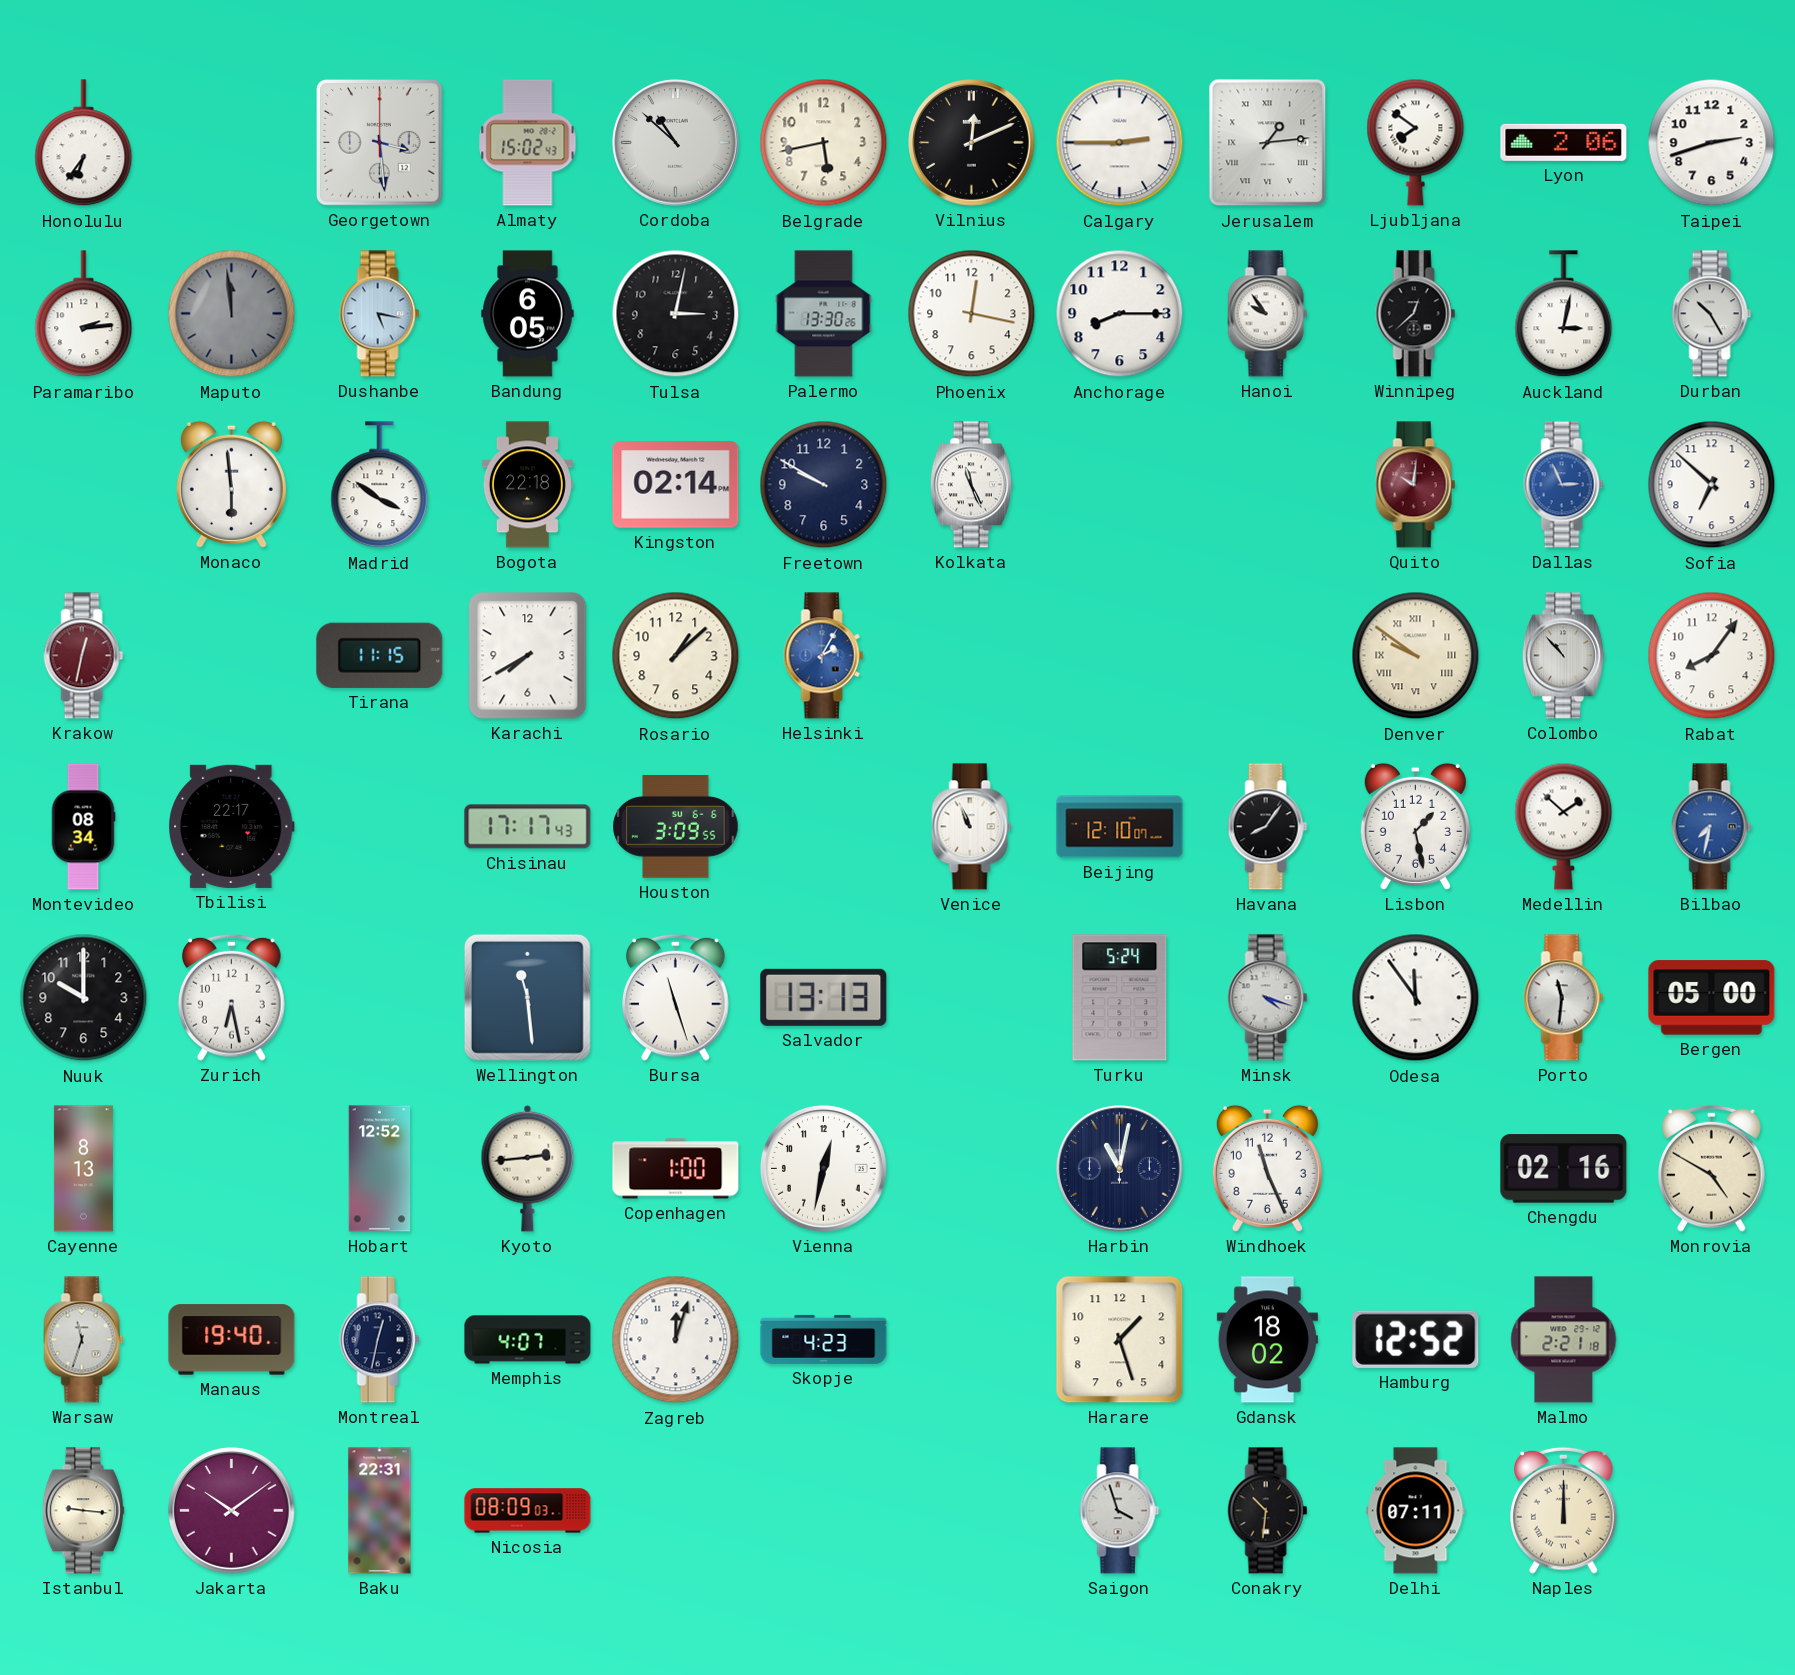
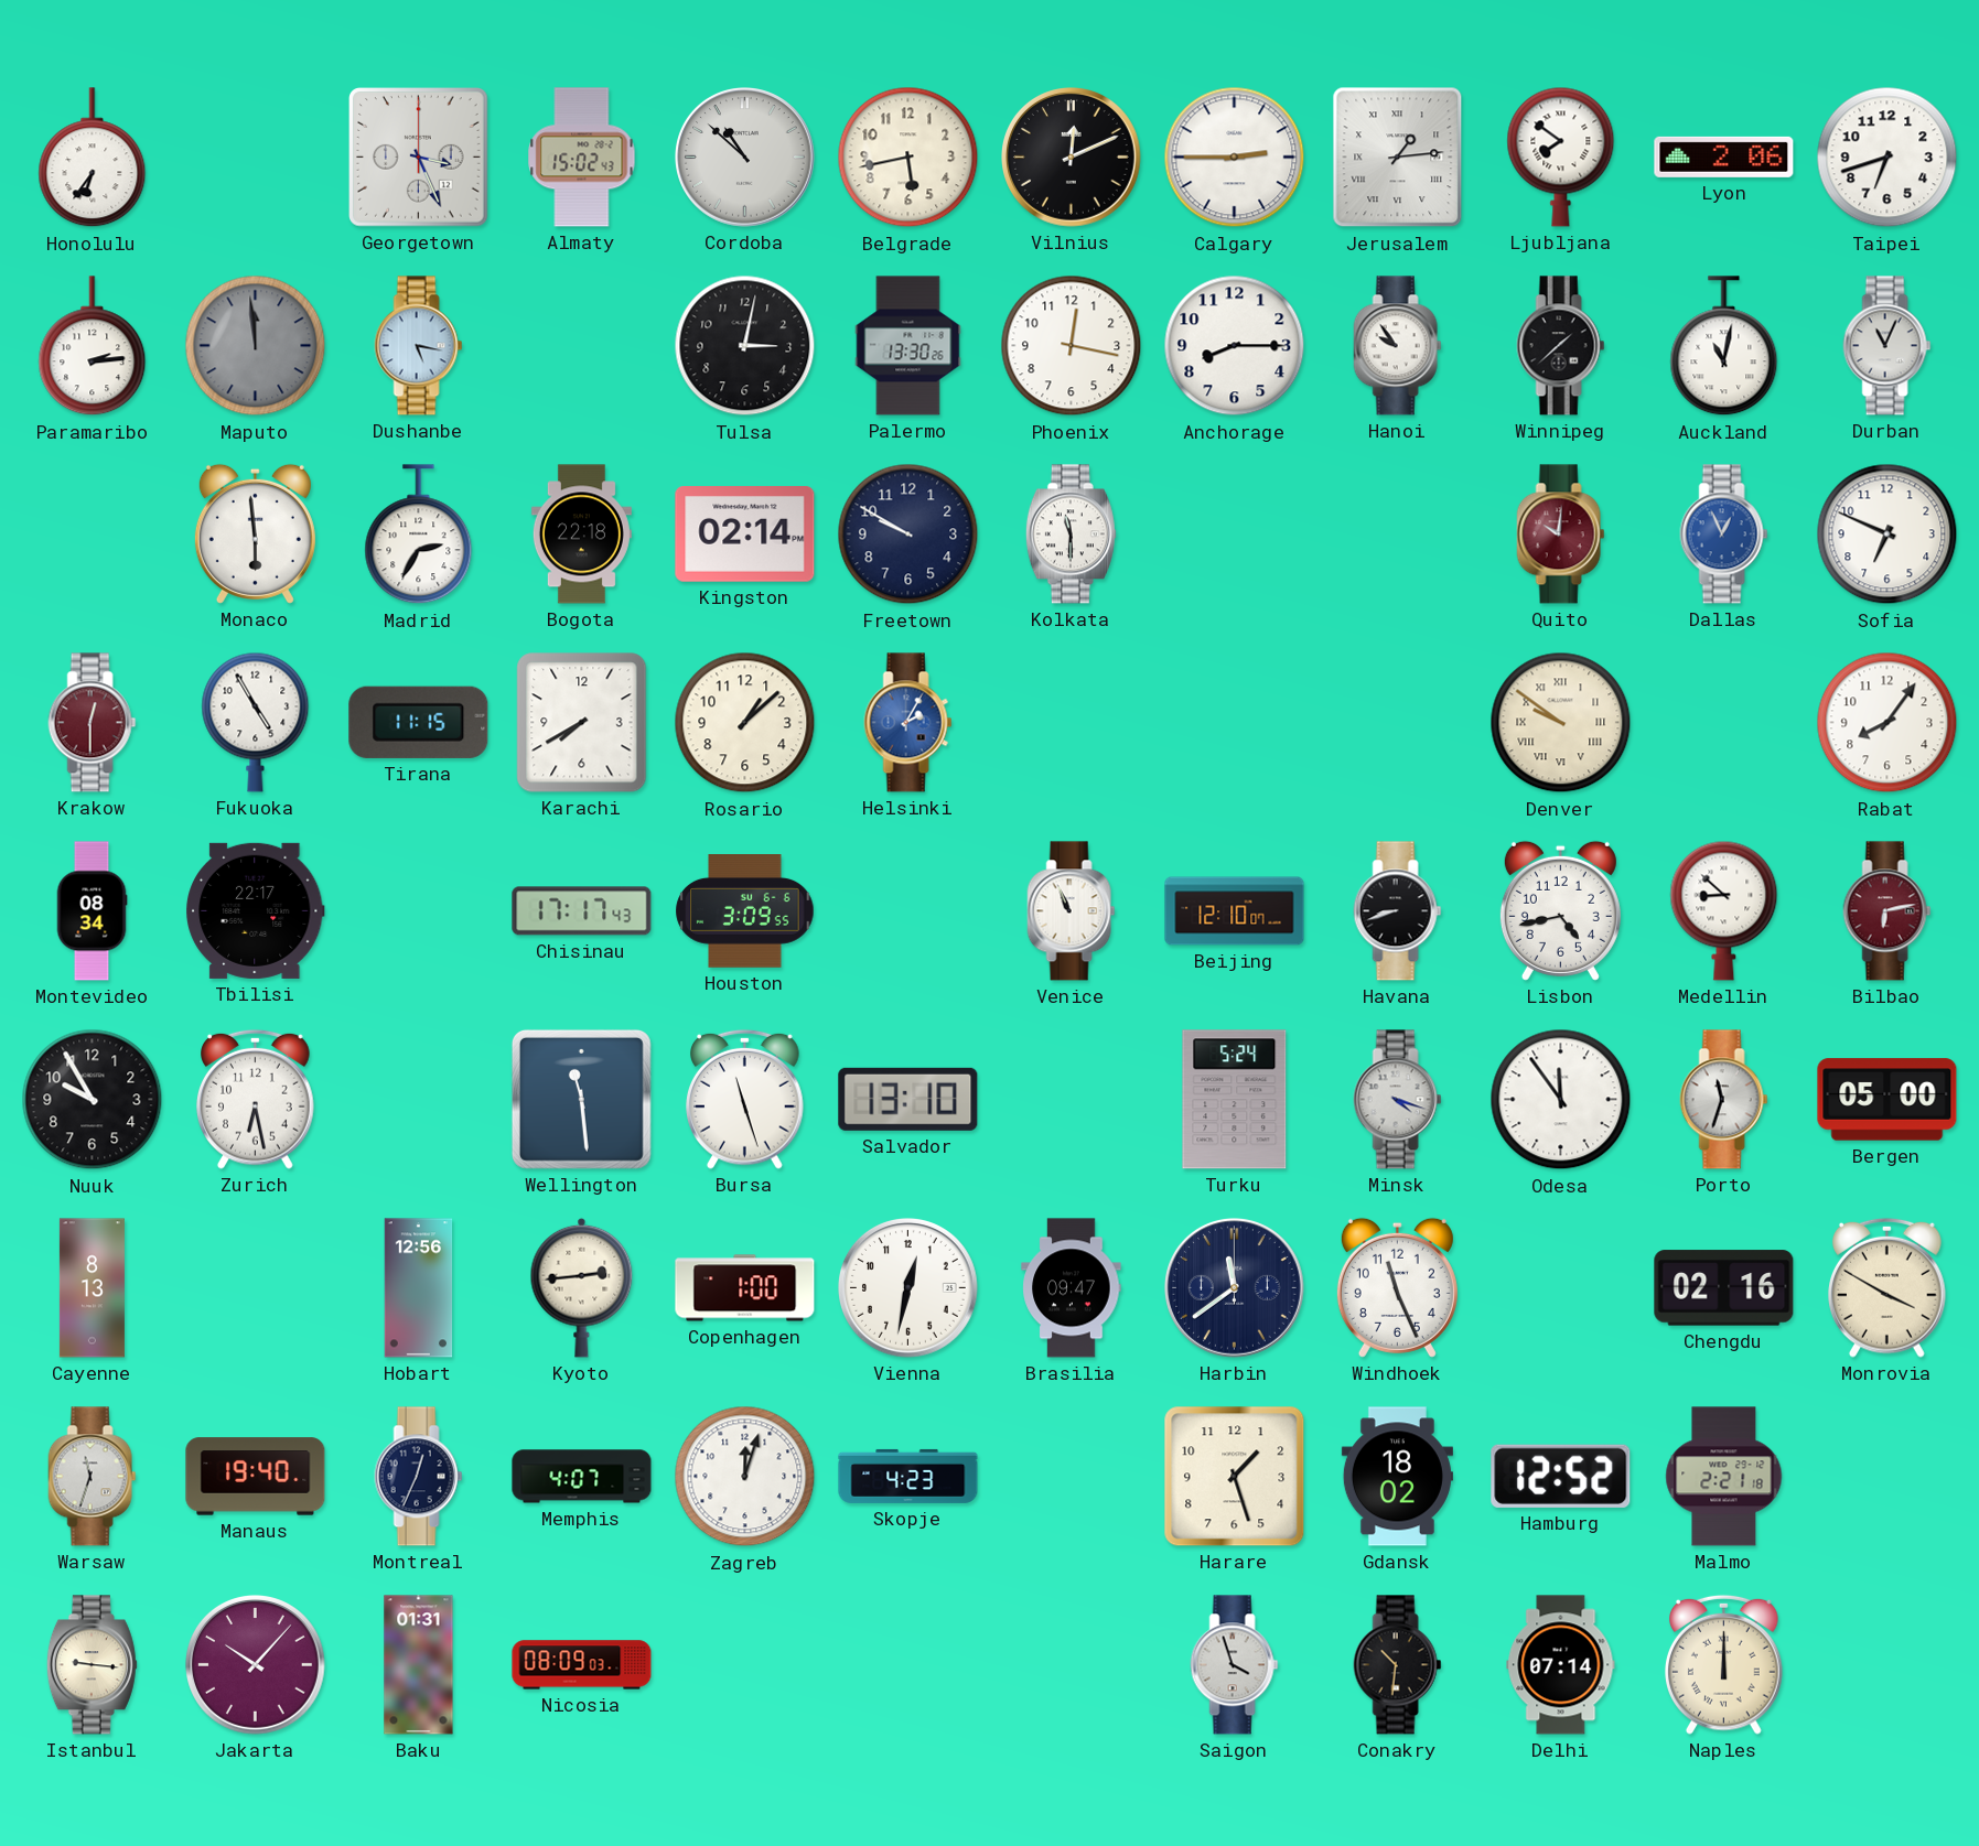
Georgetown: 3:29 -> 3:26
Taipei: 2:42 -> 6:42
Bandung: 6:05 -> none
Winnipeg: 12:38 -> 1:38
Auckland: 3:02 -> 11:02
Durban: 10:25 -> 11:04
Madrid: 3:51 -> 2:35
Kolkata: 11:26 -> 11:30
Dallas: 2:56 -> 12:56
Sofia: 6:52 -> 6:49
Krakow: 12:32 -> 12:30
Fukuoka: none -> 4:55
Colombo: 10:53 -> none
Havana: 8:06 -> 8:42
Lisbon: 1:28 -> 4:43
Medellin: 1:52 -> 8:52
Bilbao: 7:32 -> 6:13
Bilbao dial: blue -> burgundy
Nuuk: 10:00 -> 9:55
Salvador: 13:13 -> 13:10
Porto: 11:31 -> 11:33
Hobart: 12:52 -> 12:56
Brasilia: none -> 09:47
Harbin: 11:02 -> 11:39
Monrovia: 4:50 -> 3:50
Montreal: 12:32 -> 12:34
Jakarta: 10:09 -> 10:07
Baku: 22:31 -> 01:31
Delhi: 07:11 -> 07:14
